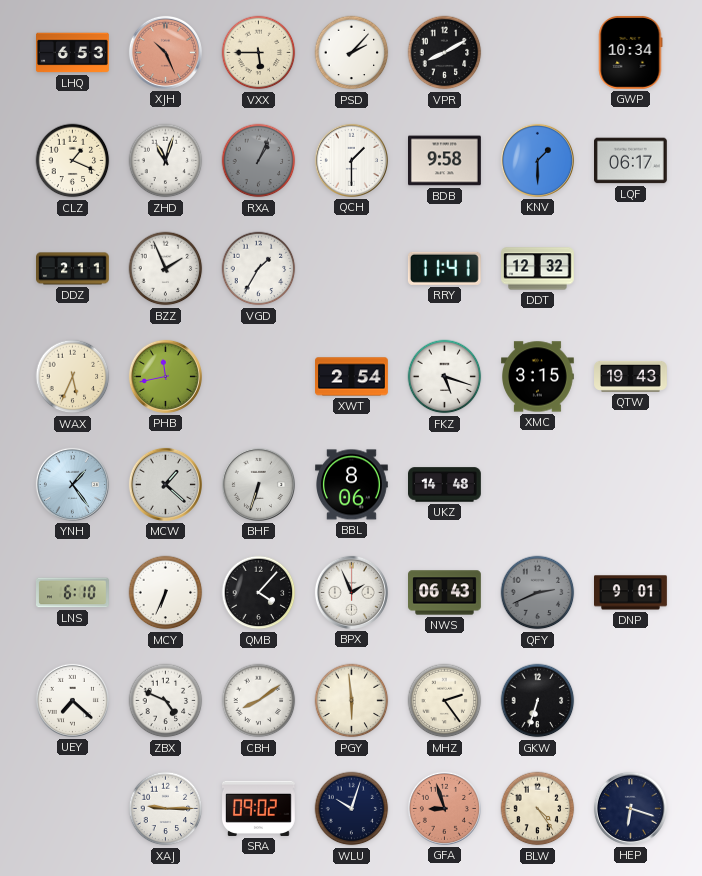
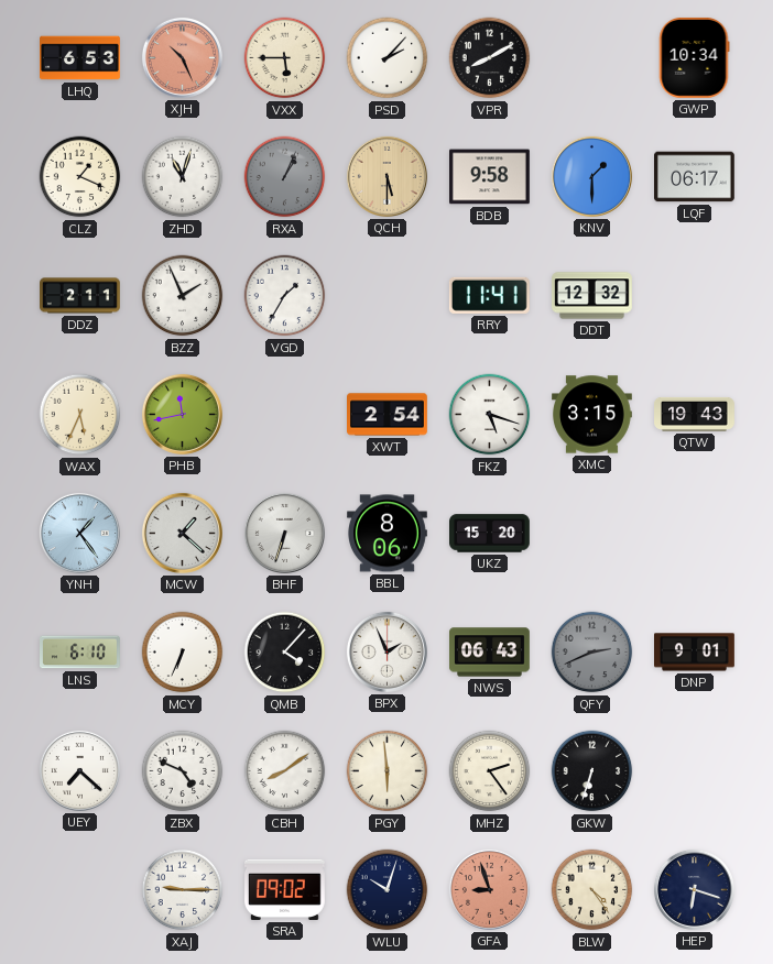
QCH: 1:30 -> 5:30
QCH dial: white -> champagne
UKZ: 14:48 -> 15:20
